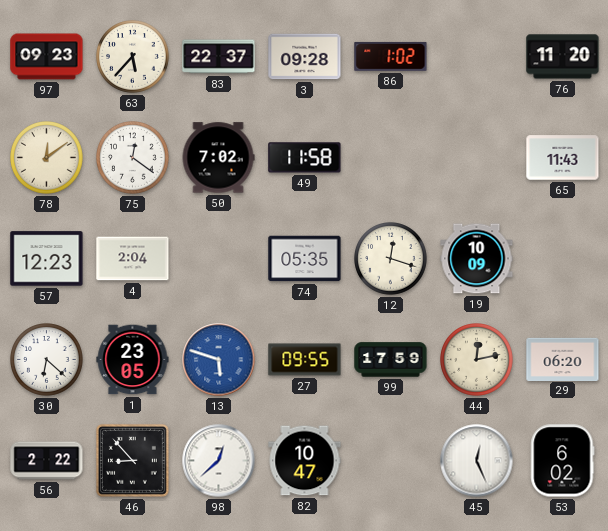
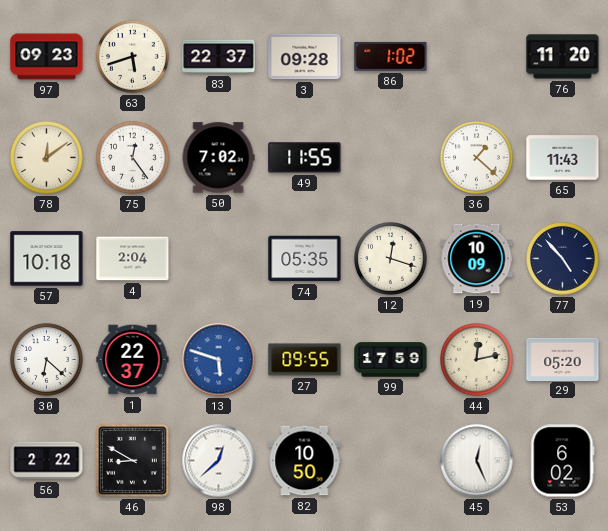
63: 5:37 -> 5:42
75: 12:21 -> 12:24
49: 11:58 -> 11:55
36: none -> 1:22
57: 12:23 -> 10:18
77: none -> 4:53
1: 23:05 -> 22:37
29: 06:20 -> 05:20
46: 8:53 -> 8:50
82: 10:47 -> 10:50
